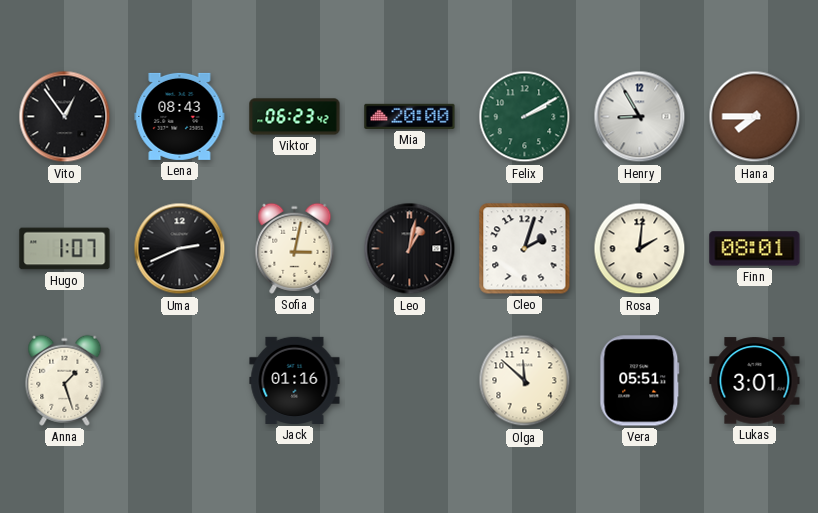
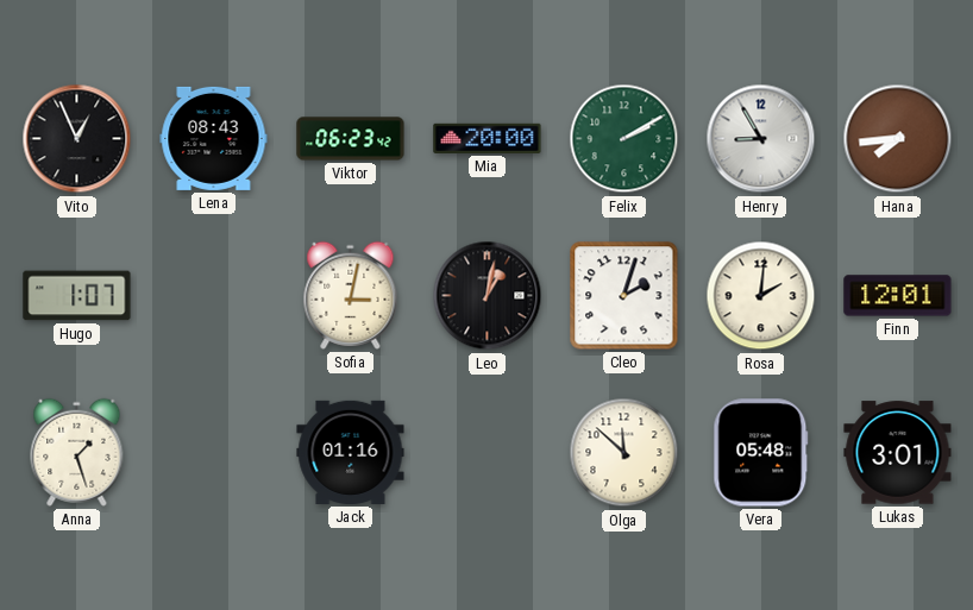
Vito: 12:54 -> 12:56
Hana: 7:45 -> 7:44
Uma: 2:41 -> none
Finn: 08:01 -> 12:01
Vera: 05:51 -> 05:48
